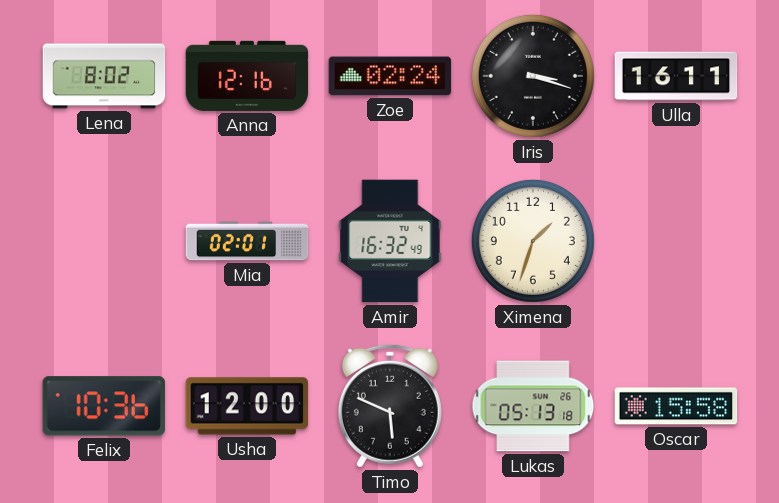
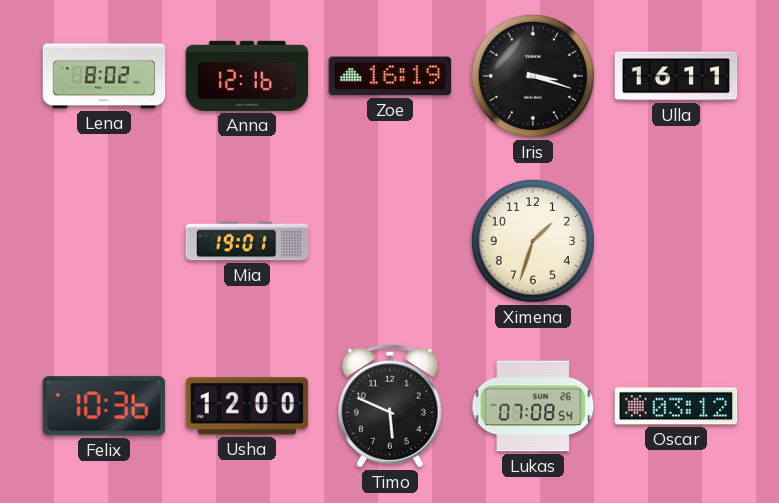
Zoe: 02:24 -> 16:19
Mia: 02:01 -> 19:01
Amir: 16:32 -> none
Lukas: 05:13 -> 07:08
Oscar: 15:58 -> 03:12
